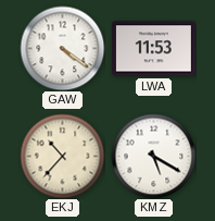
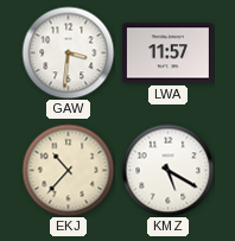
GAW: 4:21 -> 3:31
LWA: 11:53 -> 11:57
